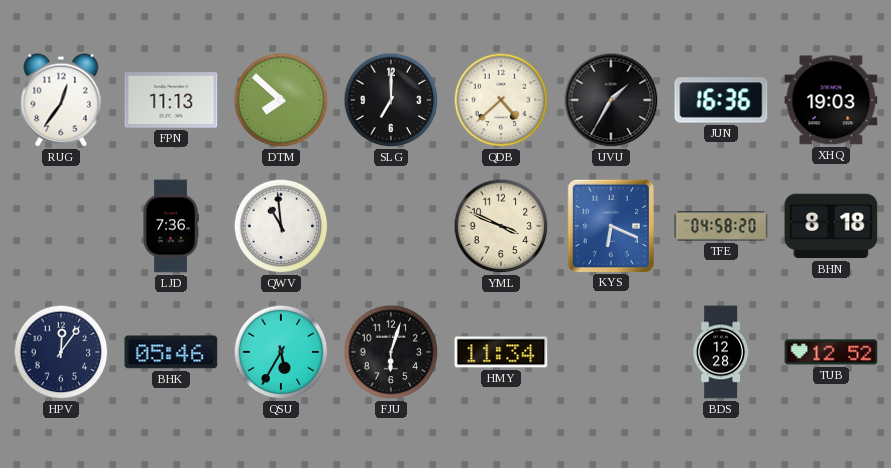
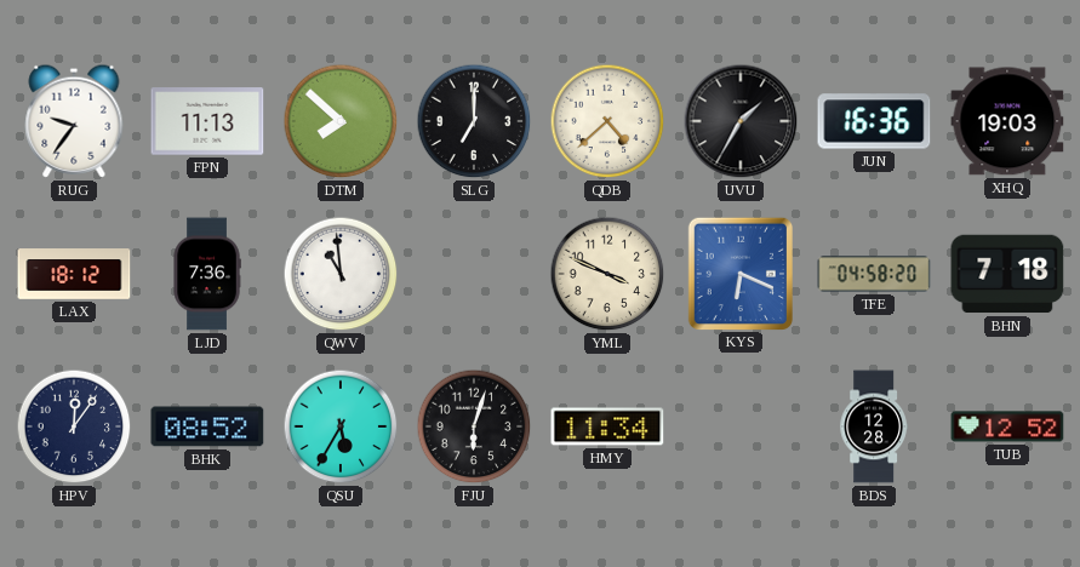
RUG: 12:36 -> 9:36
LAX: none -> 18:12
BHN: 8:18 -> 7:18
BHK: 05:46 -> 08:52
